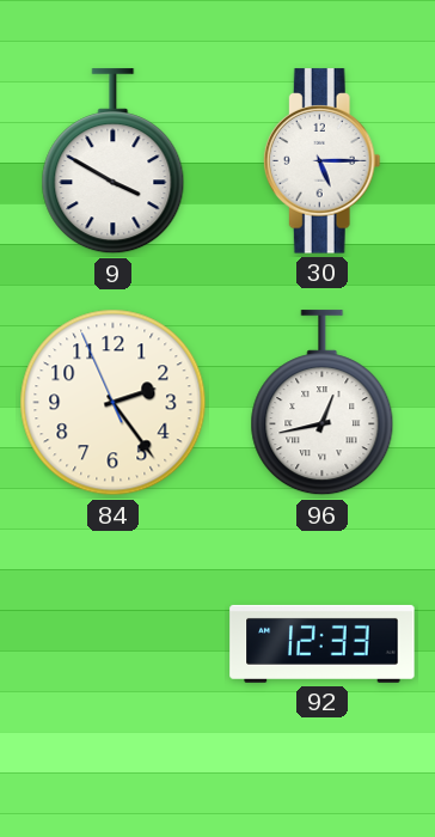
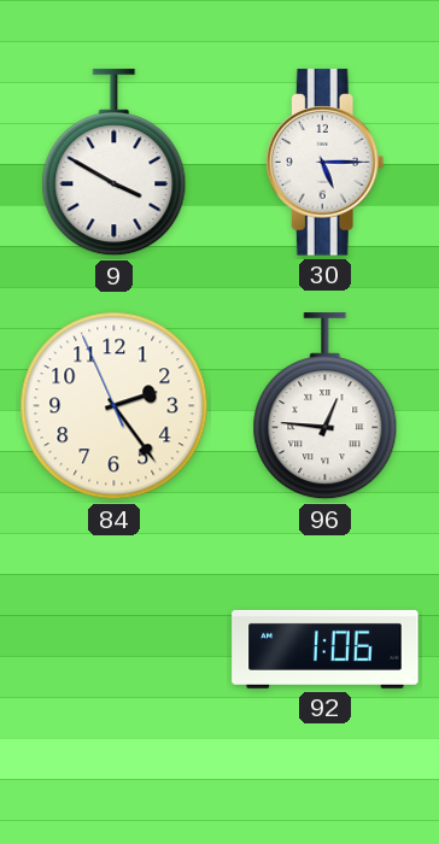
96: 12:43 -> 12:46
92: 12:33 -> 1:06
